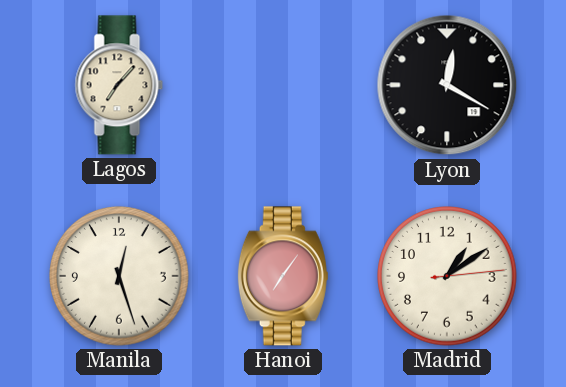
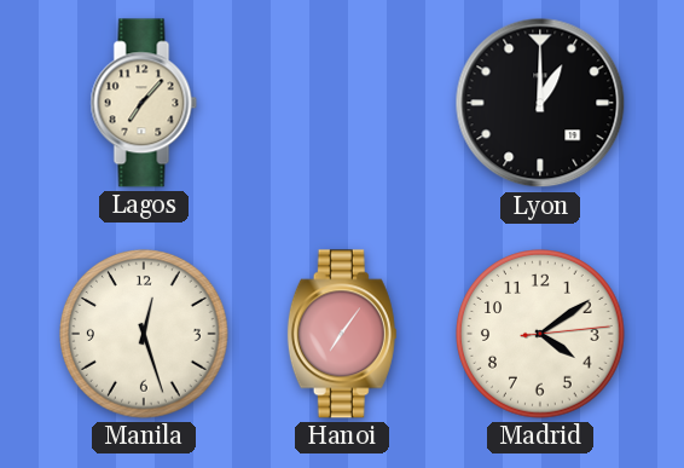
Lyon: 12:20 -> 1:00
Madrid: 1:09 -> 4:09
